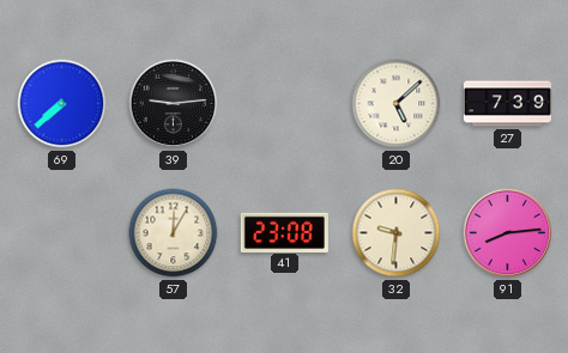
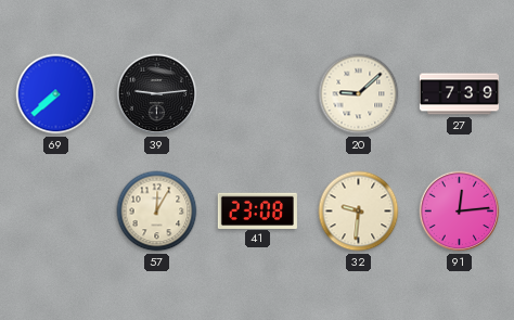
20: 5:08 -> 9:08
91: 8:14 -> 12:14
